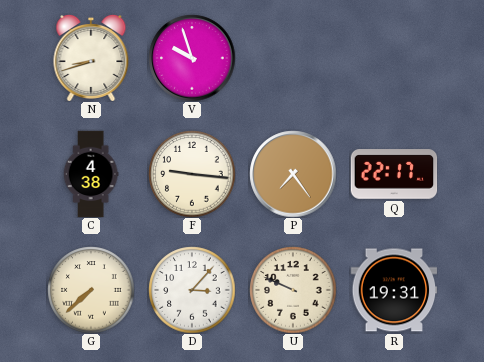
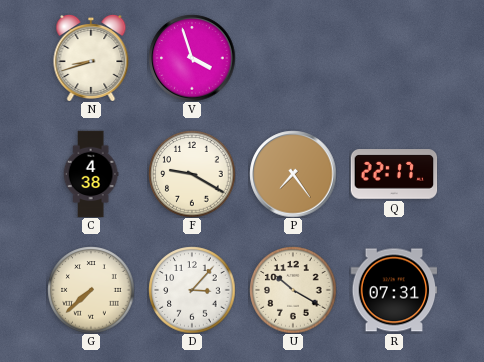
V: 9:57 -> 3:57
F: 9:16 -> 9:20
U: 9:49 -> 10:20
R: 19:31 -> 07:31
